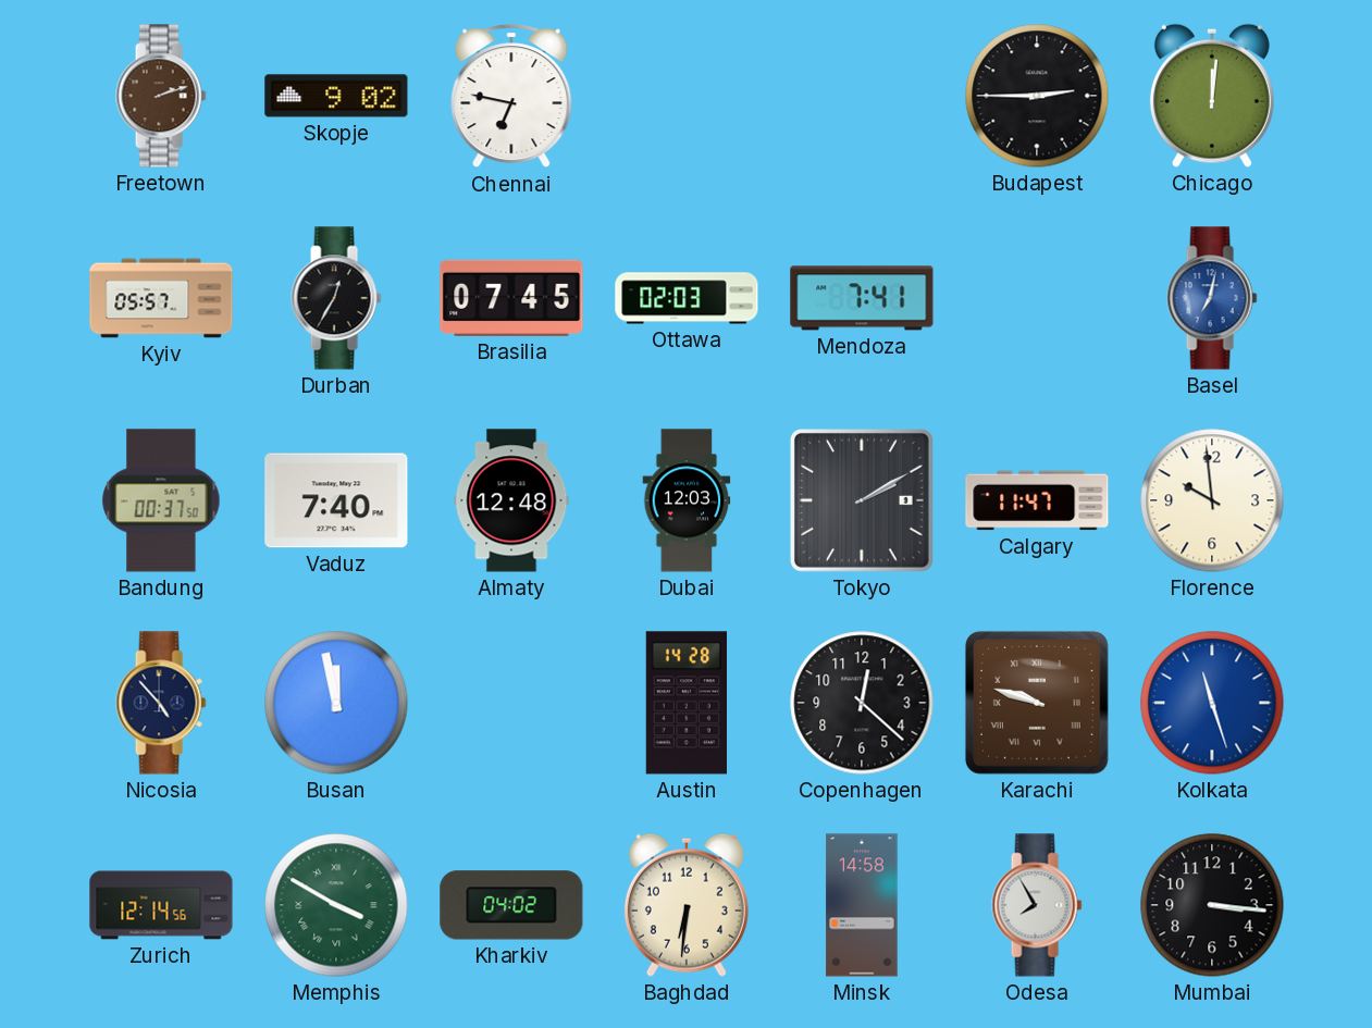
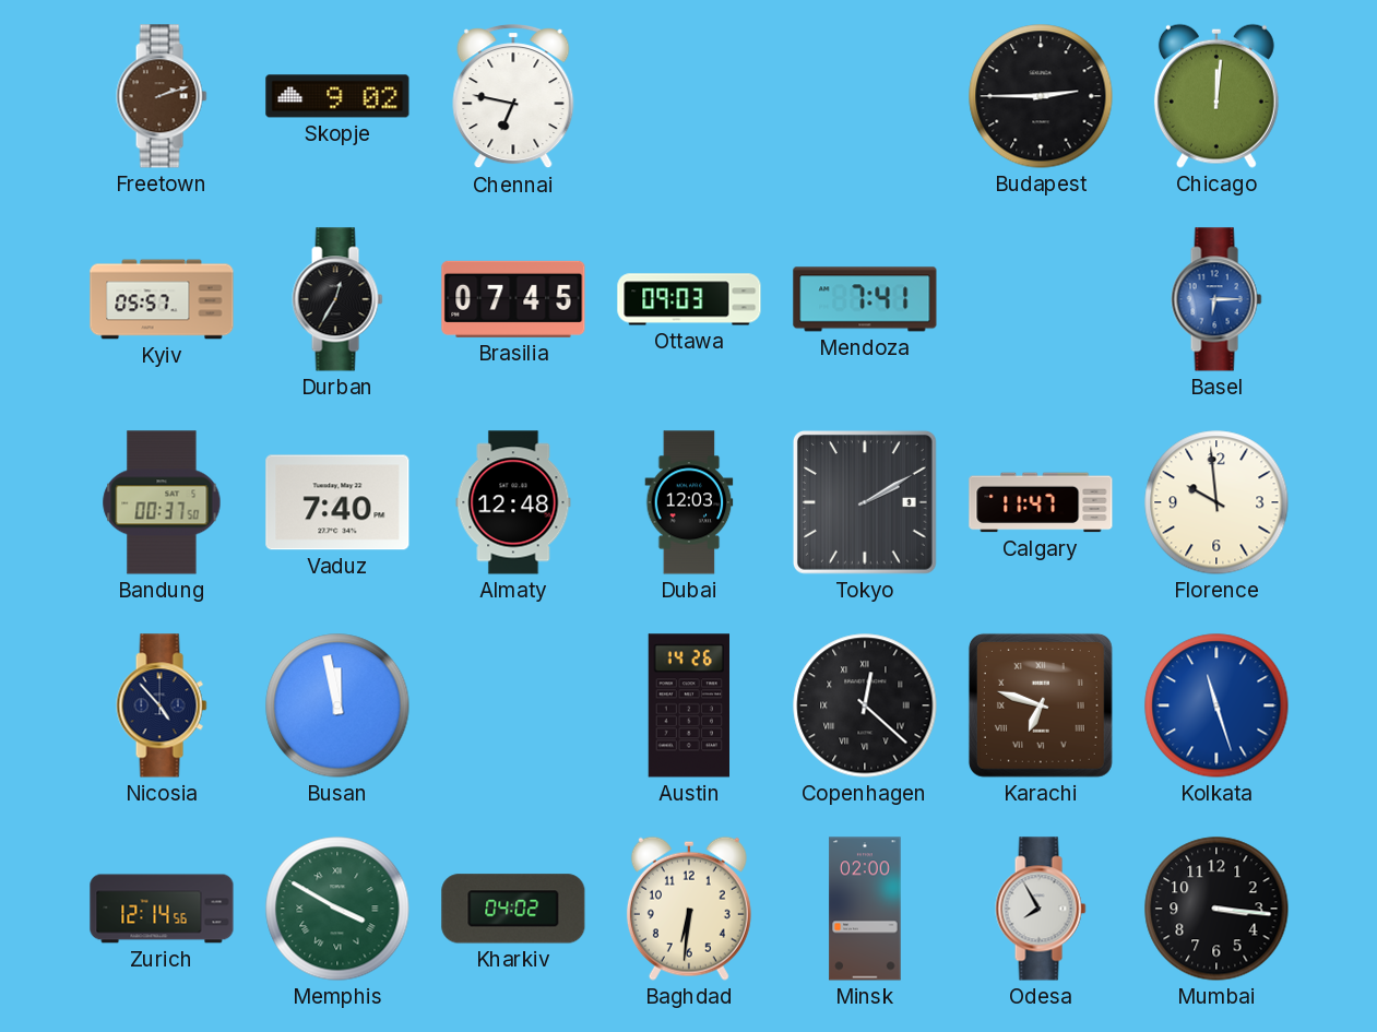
Ottawa: 02:03 -> 09:03
Basel: 7:02 -> 6:15
Austin: 14:28 -> 14:26
Copenhagen numerals: Arabic -> Roman
Karachi: 9:48 -> 6:48
Minsk: 14:58 -> 02:00
